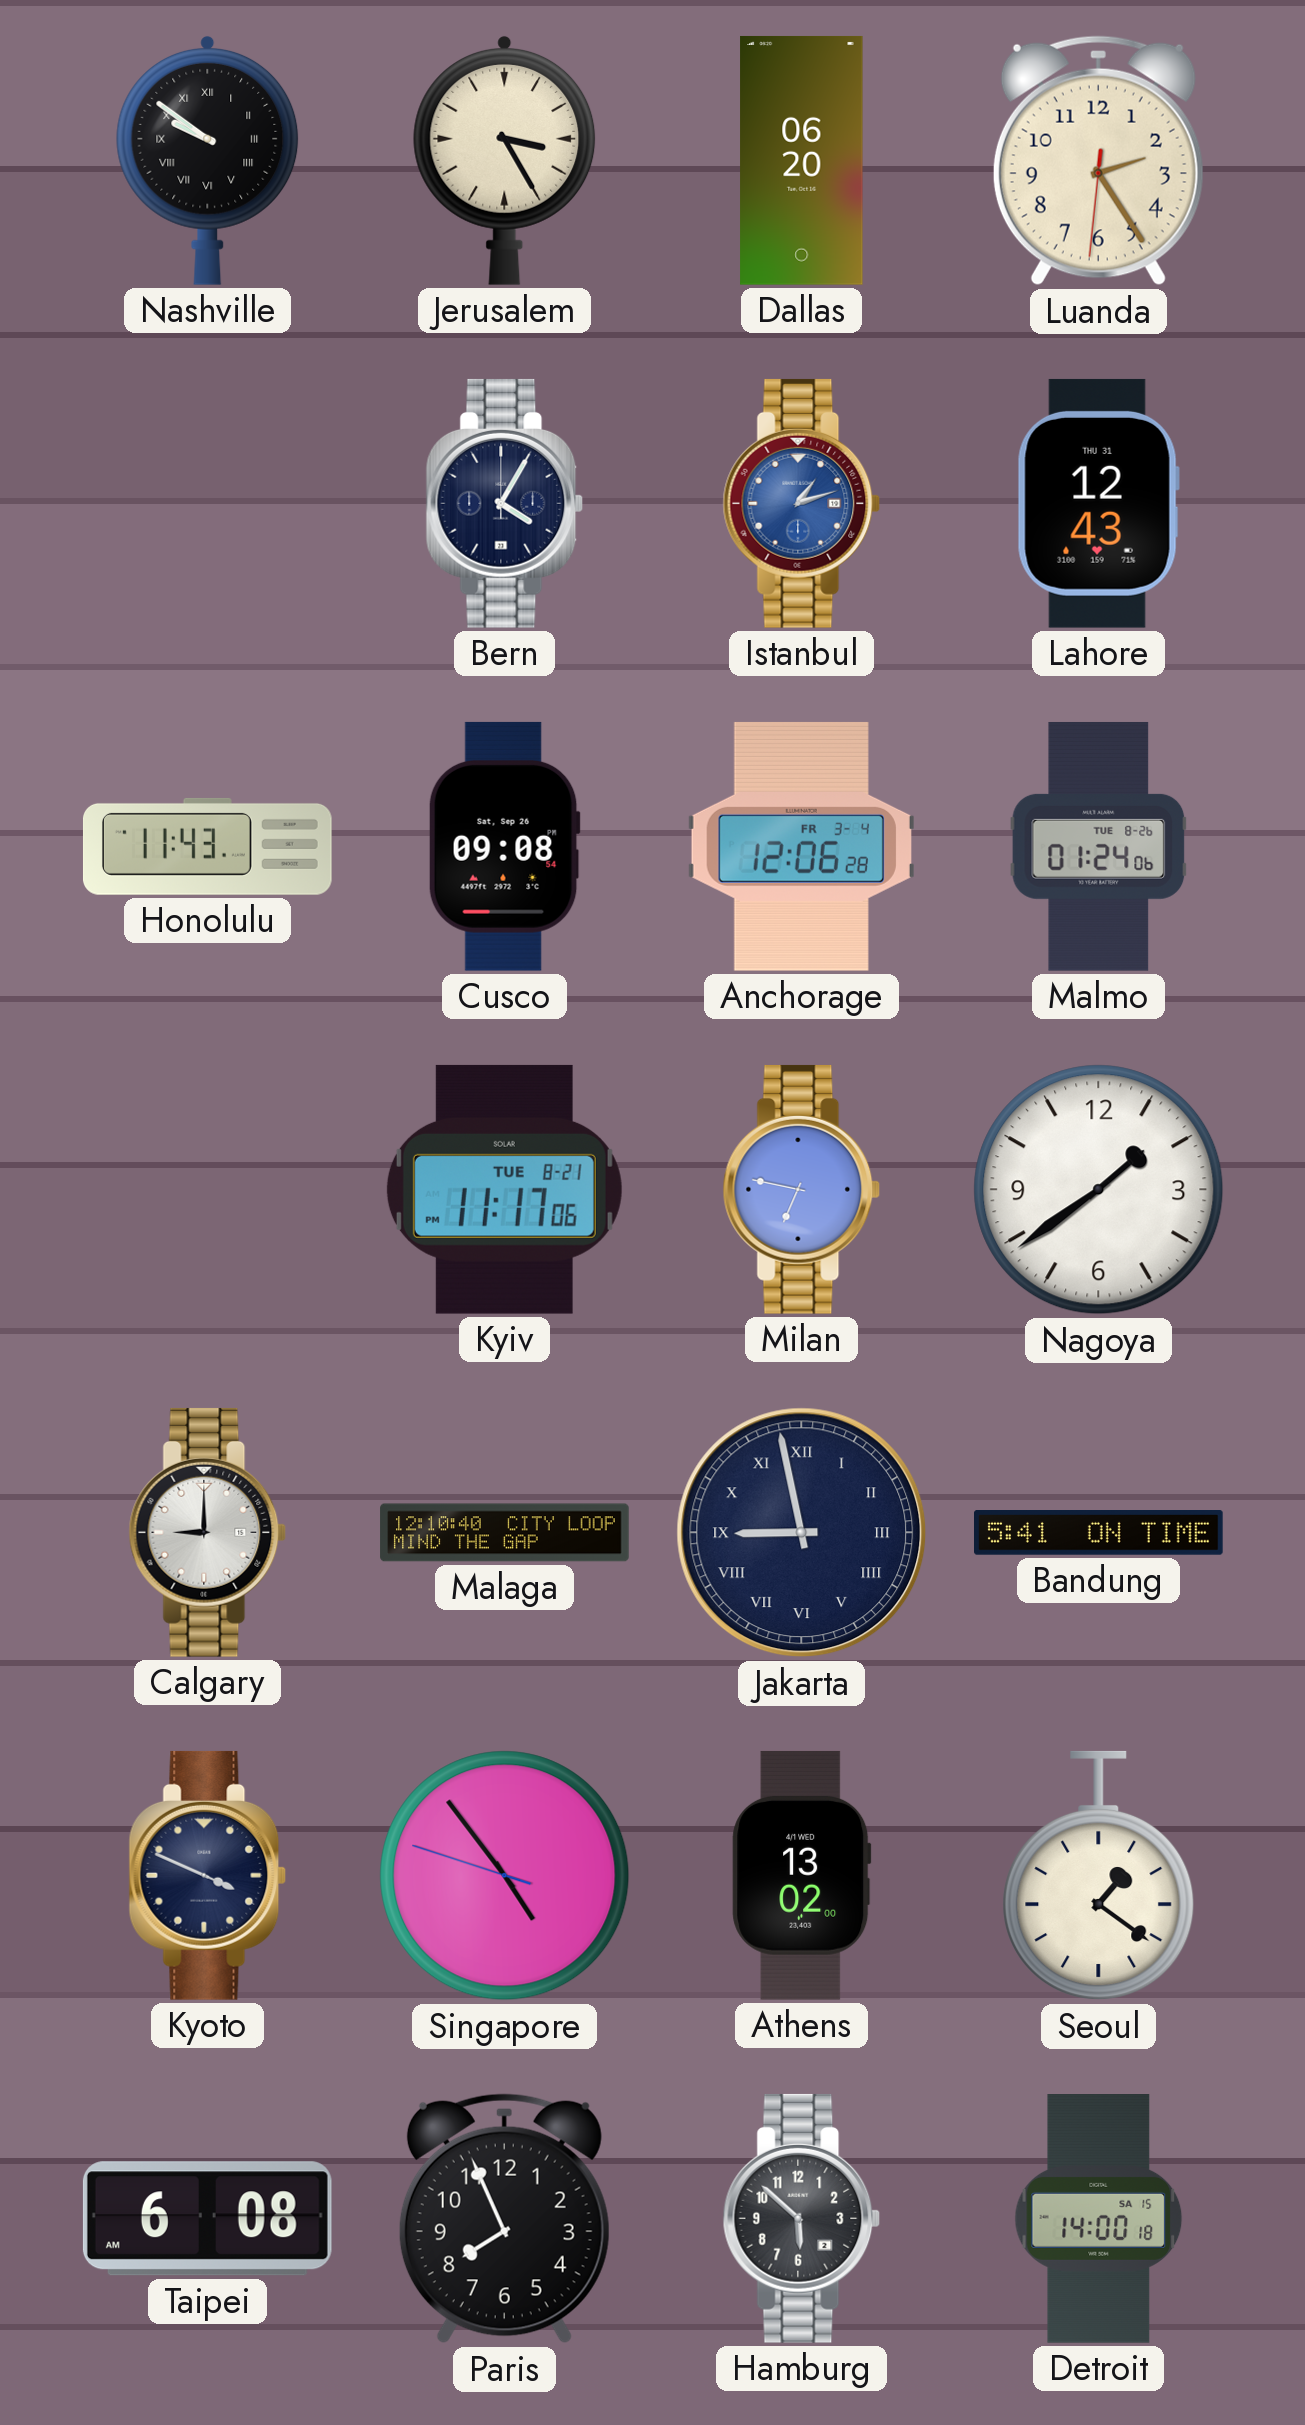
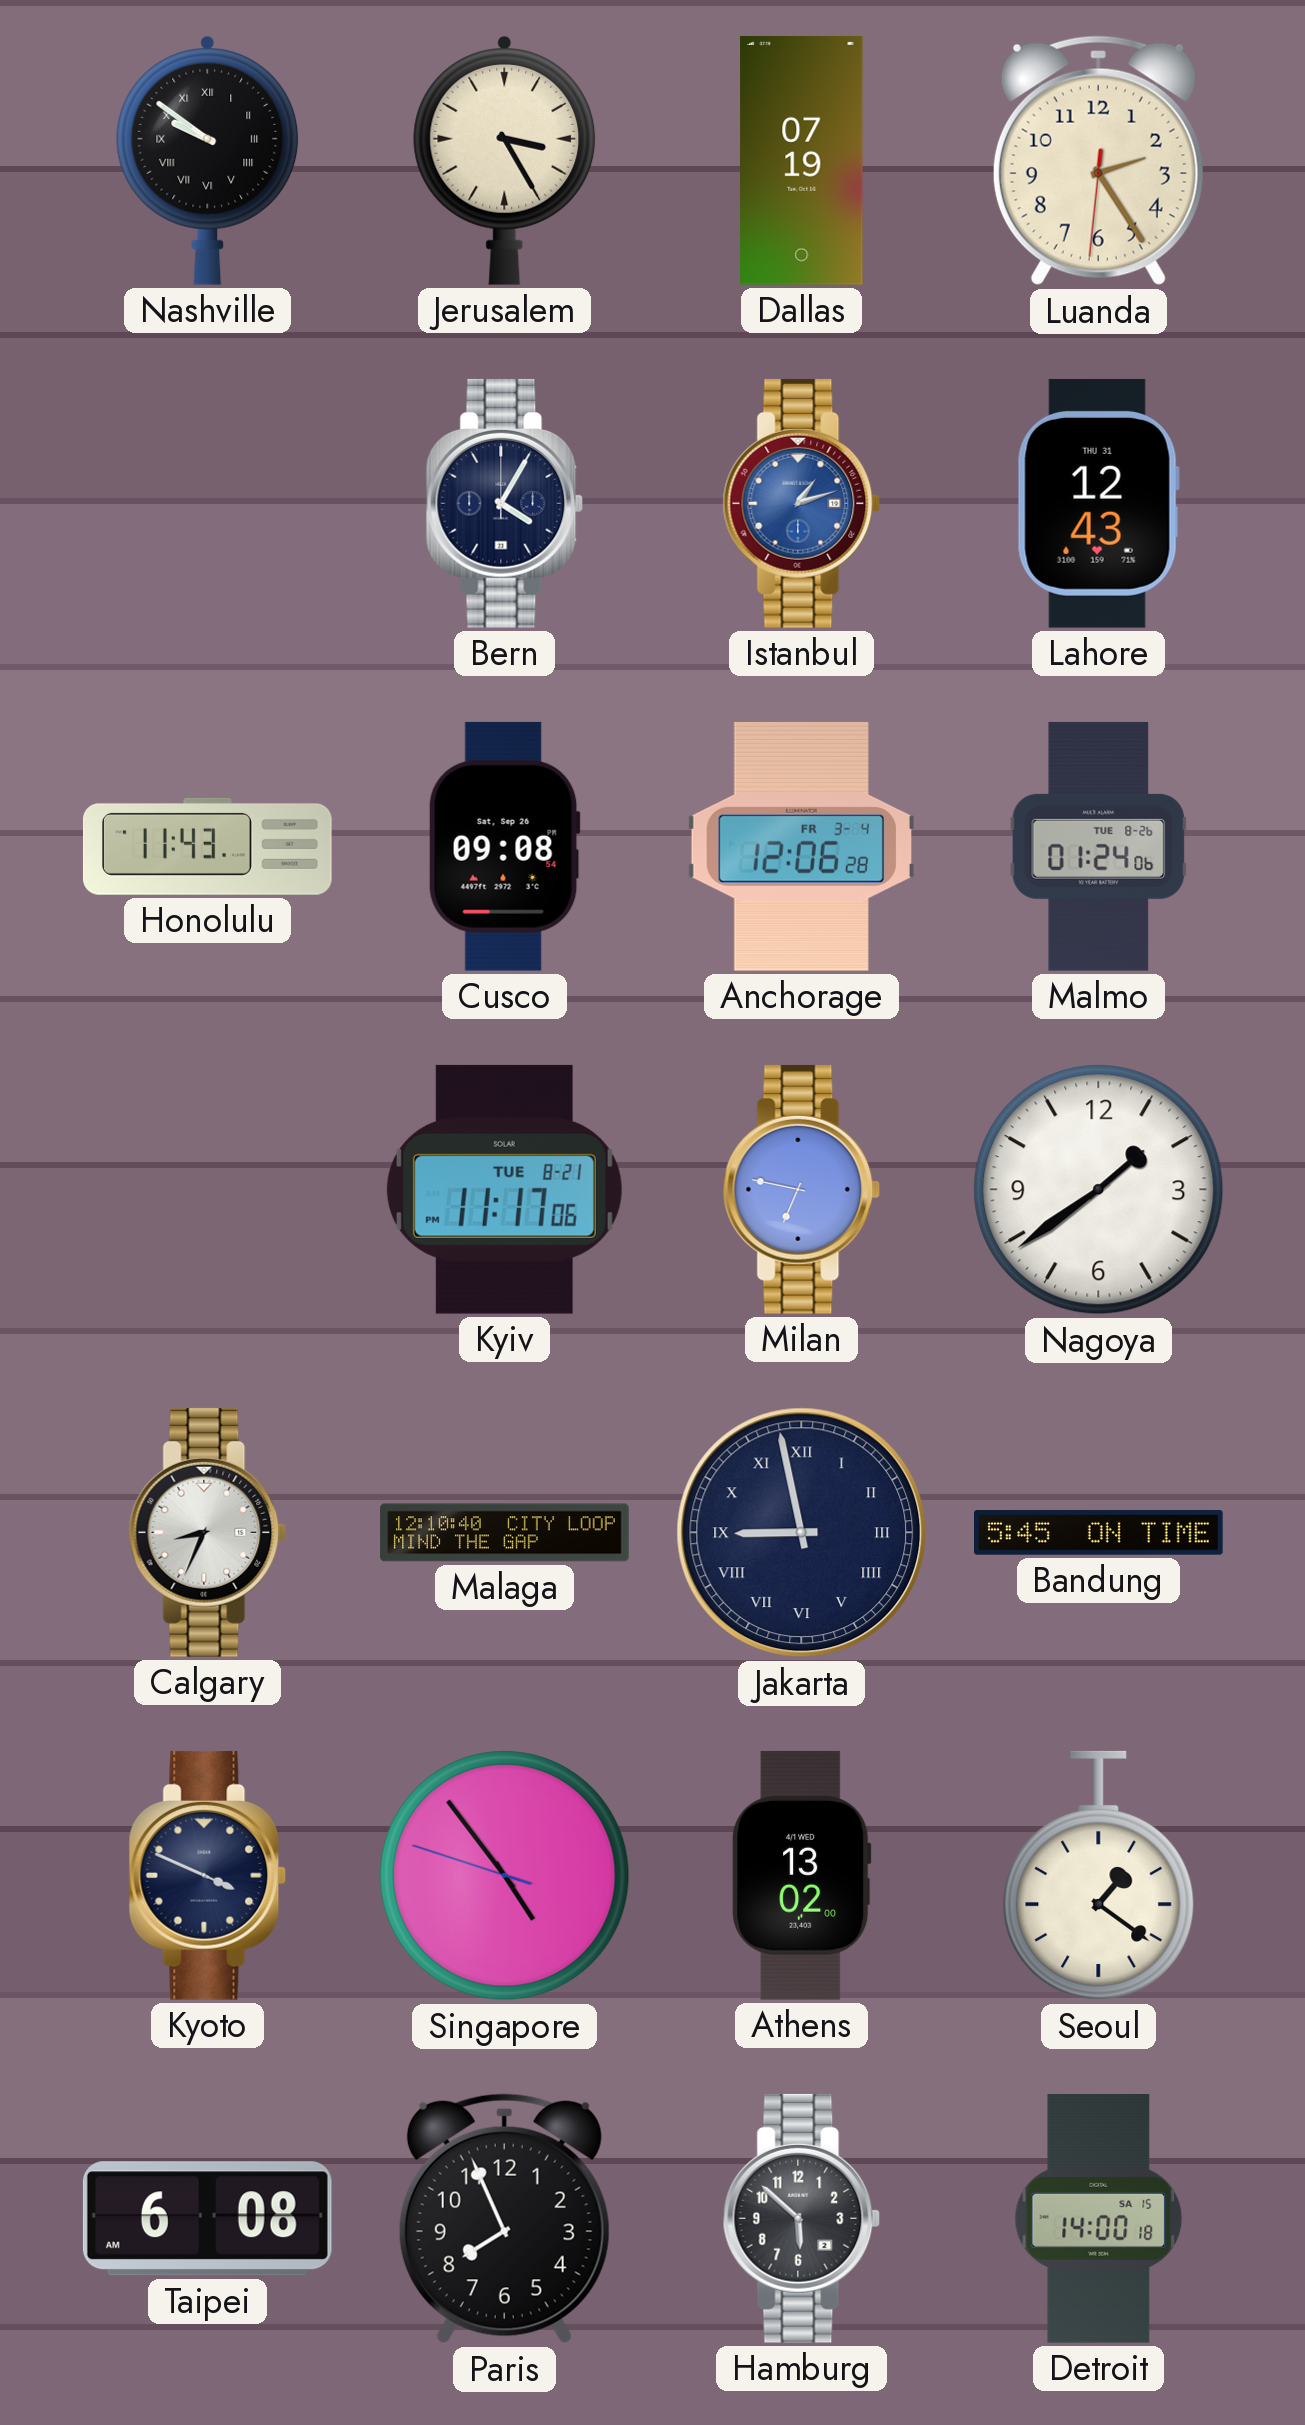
Dallas: 06:20 -> 07:19
Calgary: 9:00 -> 8:34
Bandung: 5:41 -> 5:45
